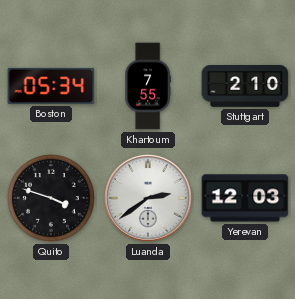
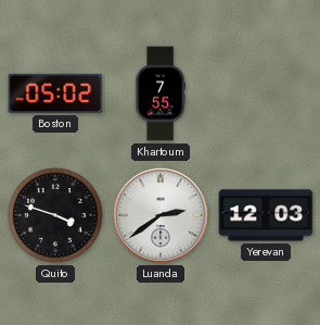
Boston: 05:34 -> 05:02
Stuttgart: 2:10 -> none
